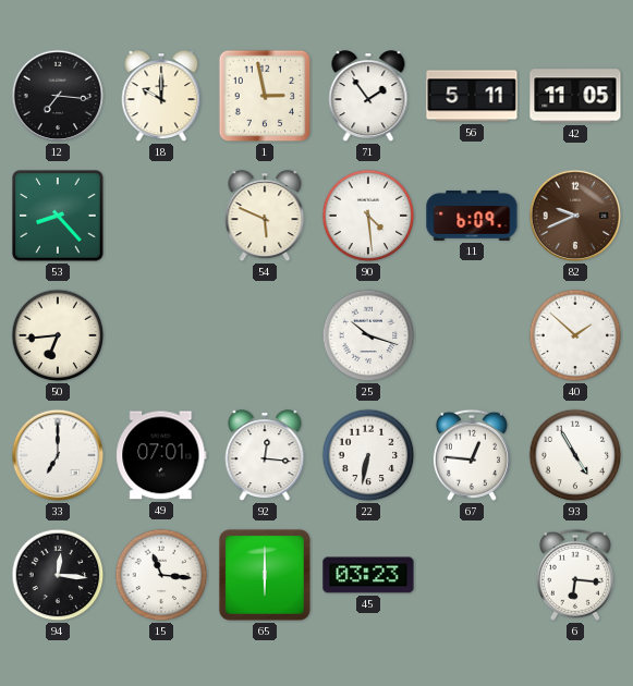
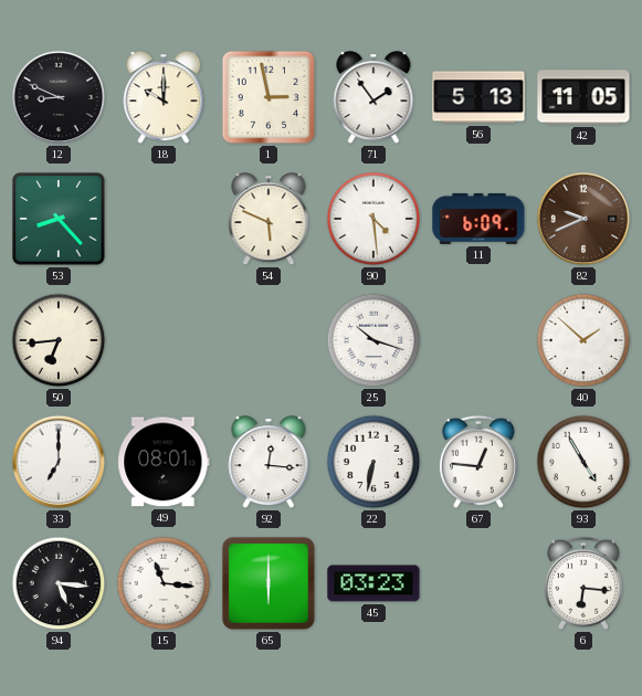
12: 7:16 -> 8:49
56: 5:11 -> 5:13
49: 07:01 -> 08:01
94: 12:16 -> 5:16
